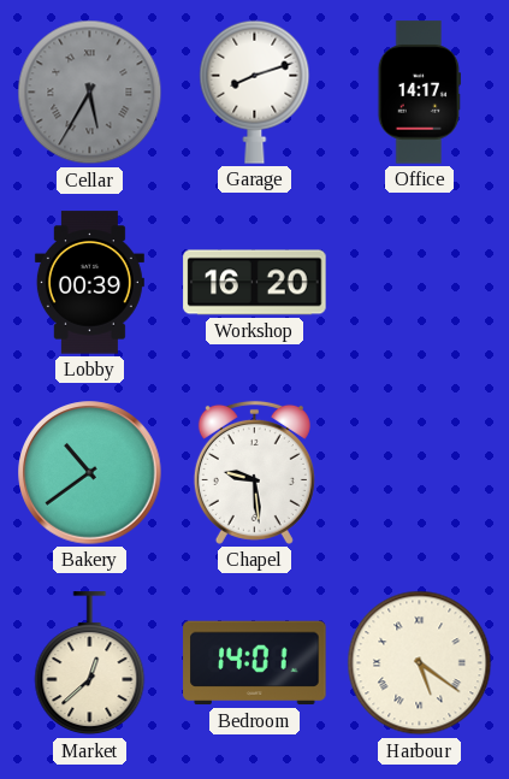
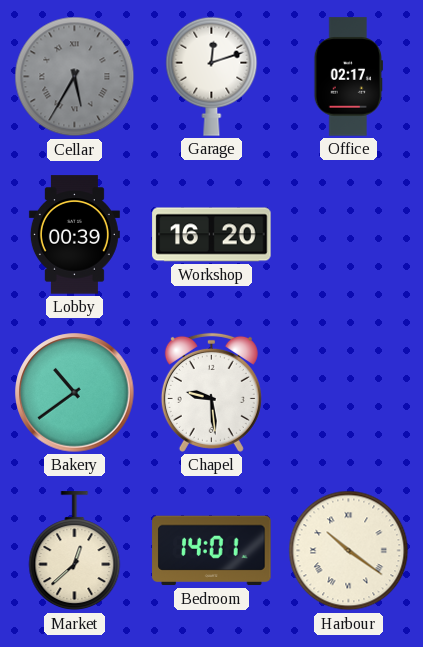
Garage: 8:12 -> 12:12
Office: 14:17 -> 02:17
Harbour: 5:21 -> 10:21
